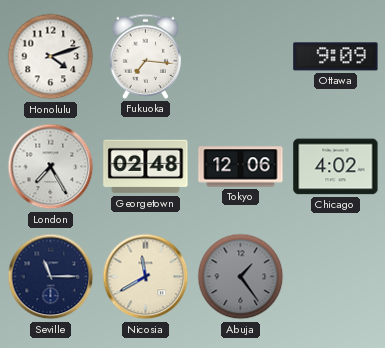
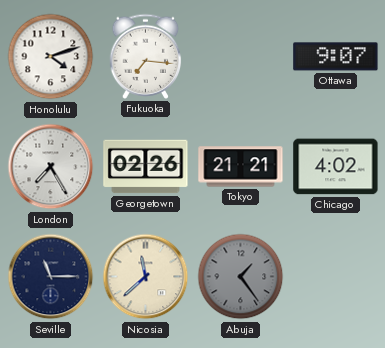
Ottawa: 9:09 -> 9:07
Georgetown: 02:48 -> 02:26
Tokyo: 12:06 -> 21:21
Nicosia: 11:40 -> 11:38
